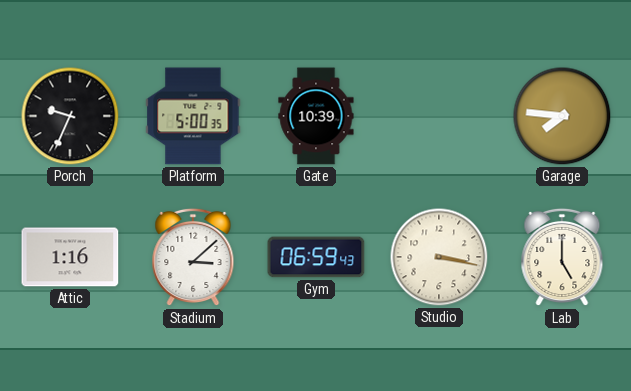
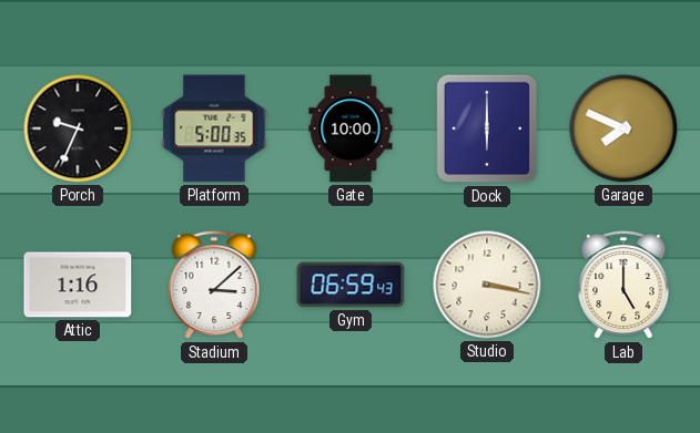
Gate: 10:39 -> 10:00
Dock: none -> 6:00
Garage: 7:46 -> 7:49
